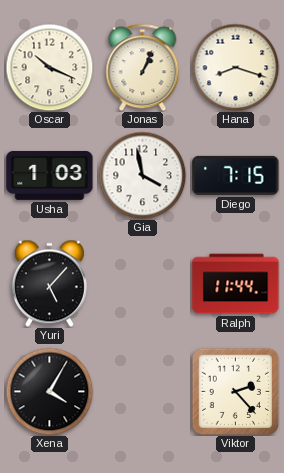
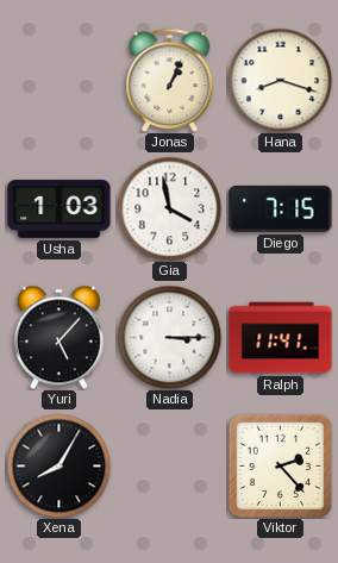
Oscar: 10:19 -> none
Nadia: none -> 3:15
Ralph: 11:44 -> 11:41
Xena: 4:05 -> 8:05
